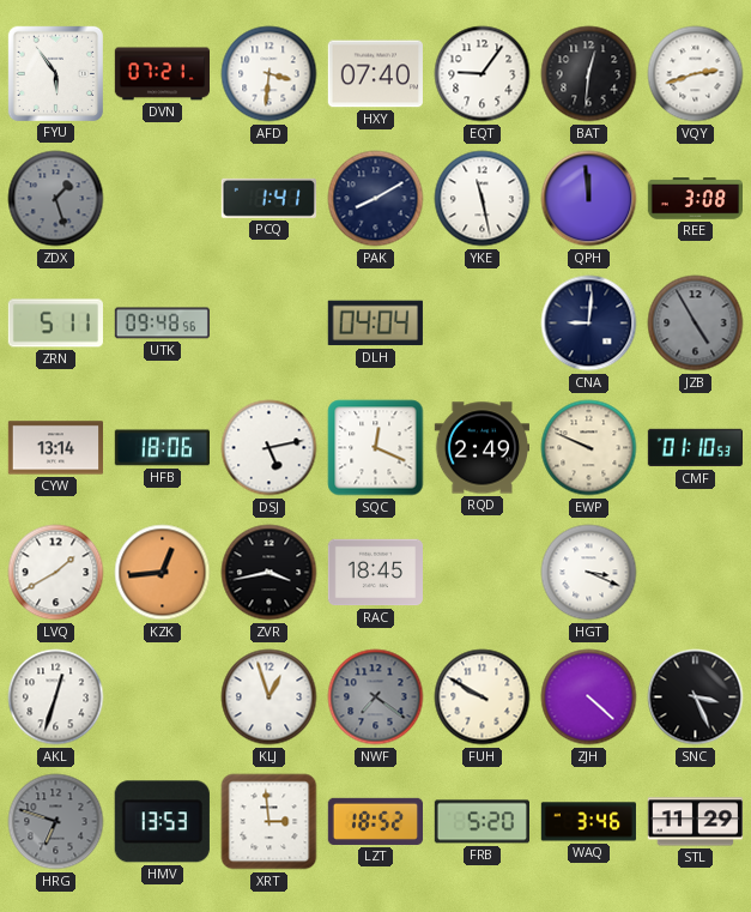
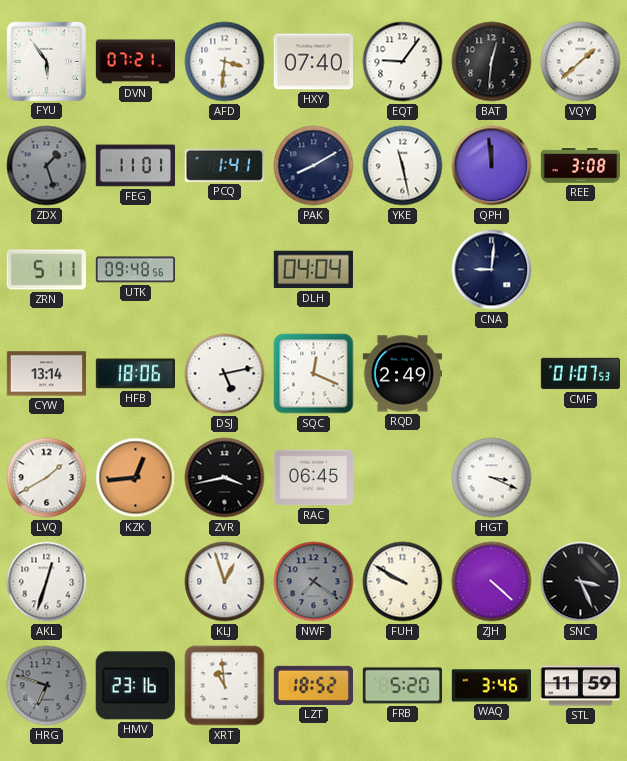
VQY: 2:42 -> 1:38
FEG: none -> 11:01
JZB: 4:55 -> none
EWP: 9:49 -> none
CMF: 01:10 -> 01:07
RAC: 18:45 -> 06:45
HMV: 13:53 -> 23:16
XRT: 2:59 -> 10:59
STL: 11:29 -> 11:59
